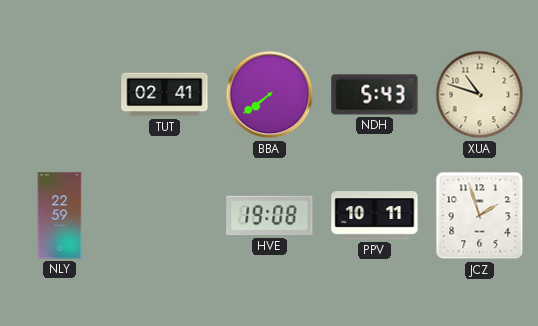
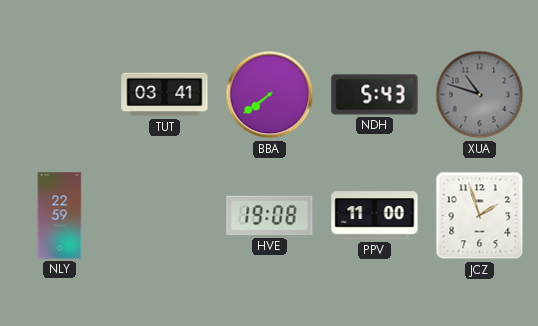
TUT: 02:41 -> 03:41
XUA dial: cream -> grey
PPV: 10:11 -> 11:00
